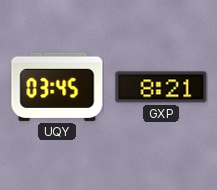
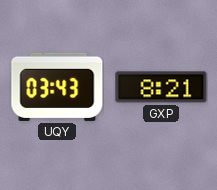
UQY: 03:45 -> 03:43
